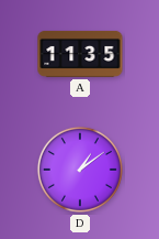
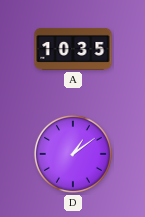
A: 11:35 -> 10:35
